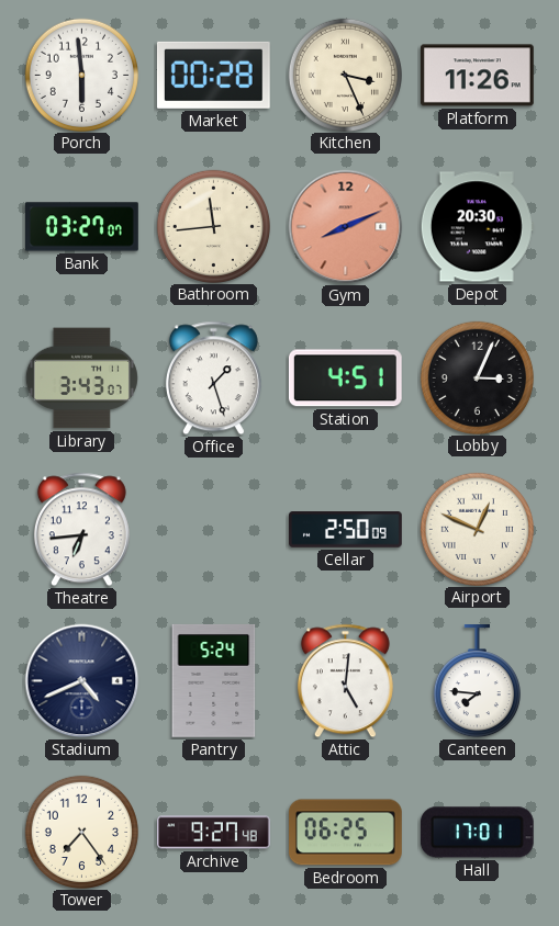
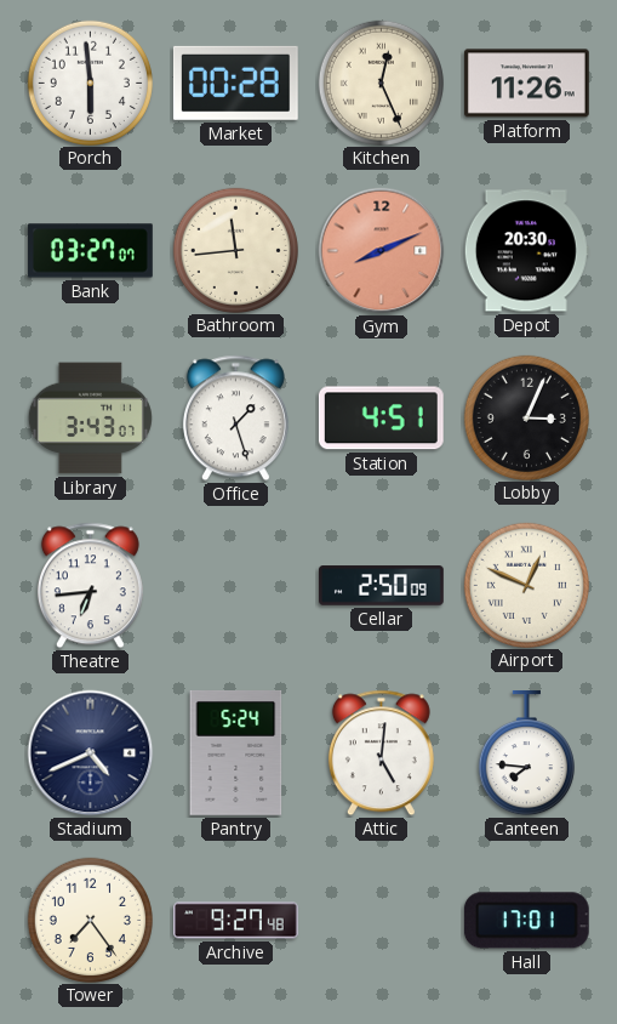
Kitchen: 3:26 -> 12:26
Bedroom: 06:25 -> none
